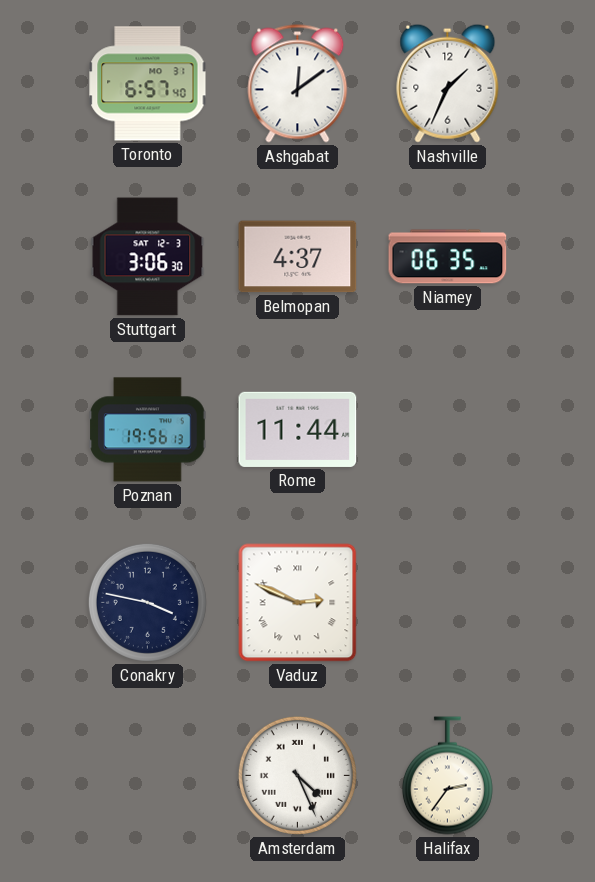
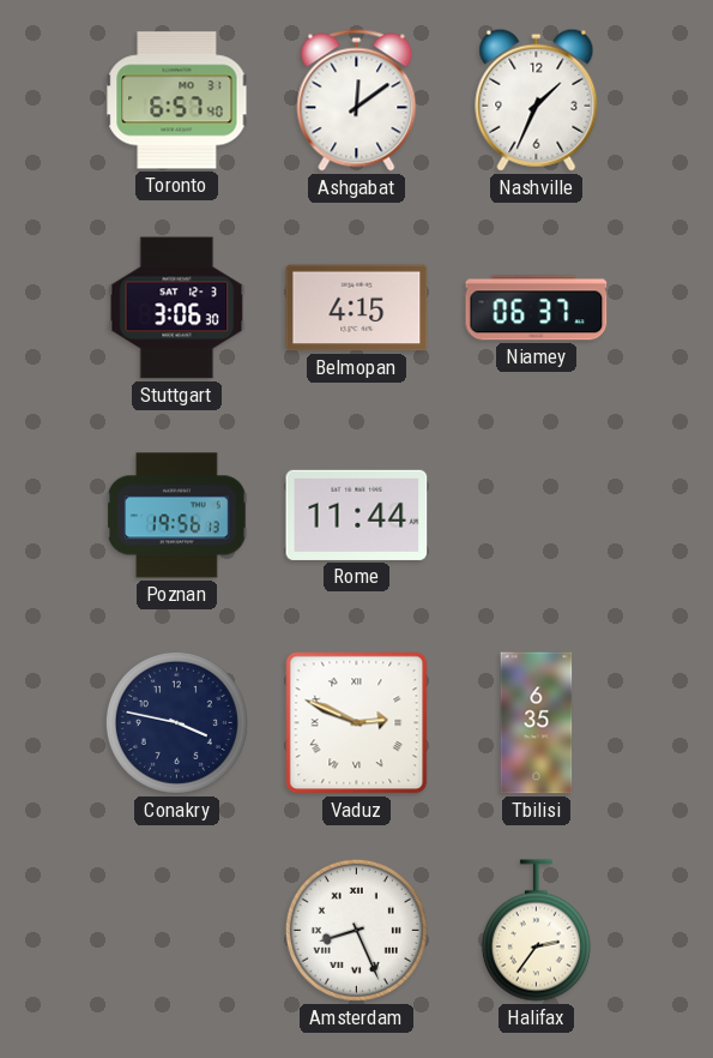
Belmopan: 4:37 -> 4:15
Niamey: 06:35 -> 06:37
Tbilisi: none -> 6:35
Amsterdam: 4:26 -> 8:26
